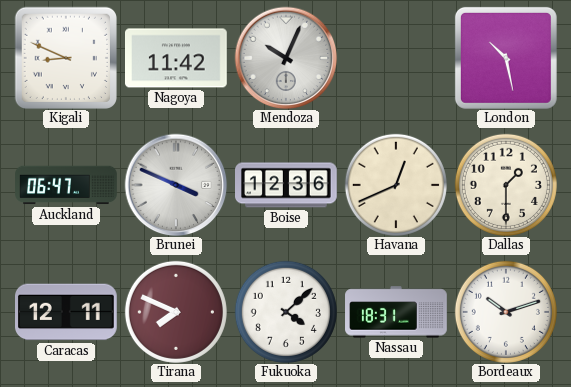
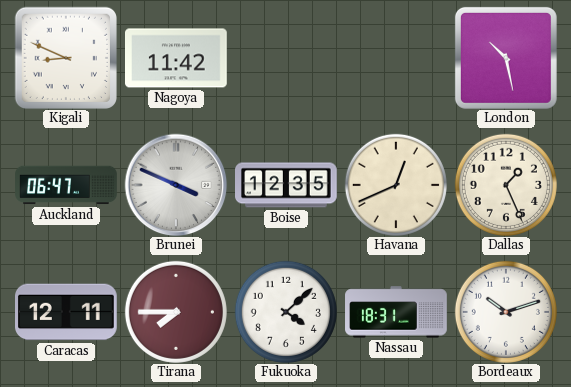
Mendoza: 10:04 -> none
Boise: 12:36 -> 12:35
Dallas: 1:30 -> 1:26
Tirana: 7:49 -> 7:45
